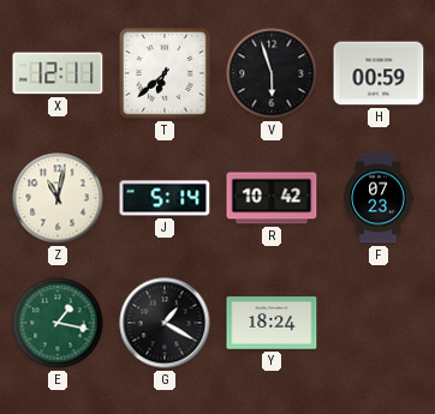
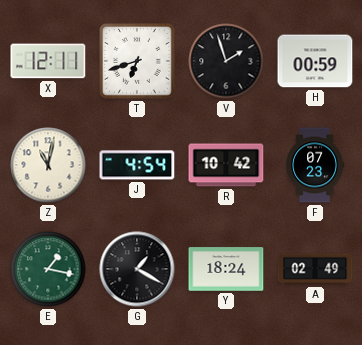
T: 6:38 -> 6:42
V: 5:57 -> 1:57
J: 5:14 -> 4:54
A: none -> 02:49
